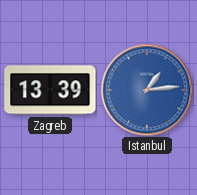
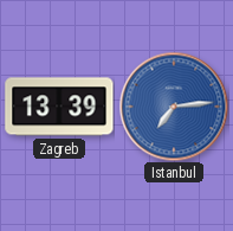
Istanbul: 1:14 -> 7:14
